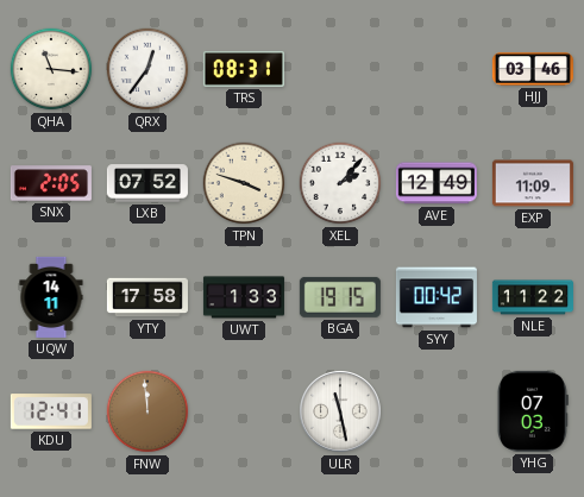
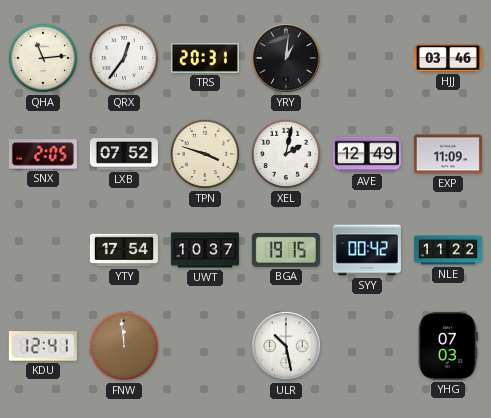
QHA: 11:16 -> 11:14
TRS: 08:31 -> 20:31
YRY: none -> 1:01
XEL: 2:07 -> 2:02
UQW: 14:11 -> none
YTY: 17:58 -> 17:54
UWT: 1:33 -> 10:37
ULR: 11:28 -> 10:28
